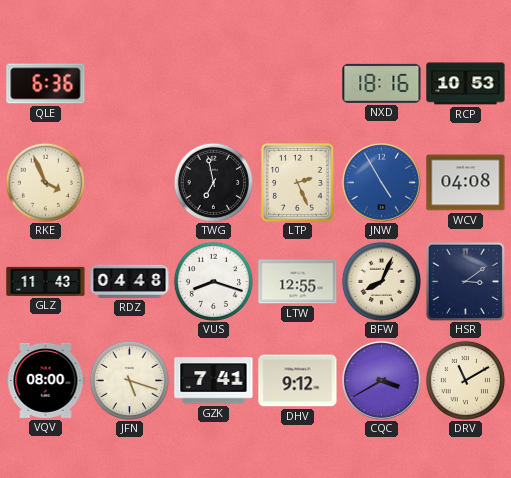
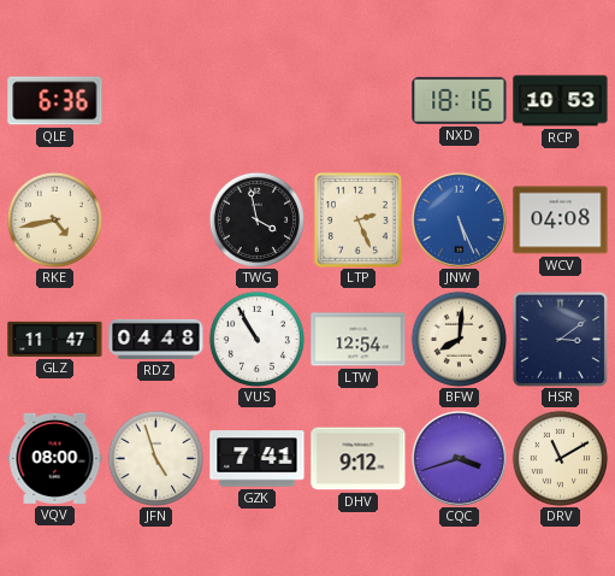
RKE: 3:56 -> 4:43
TWG: 6:58 -> 3:58
JNW: 4:55 -> 5:26
GLZ: 11:43 -> 11:47
VUS: 8:18 -> 10:55
LTW: 12:55 -> 12:54
BFW: 8:04 -> 8:01
JFN: 5:18 -> 4:57
CQC: 3:40 -> 3:42
